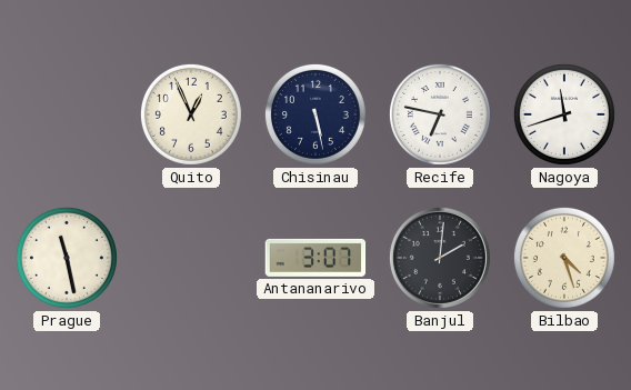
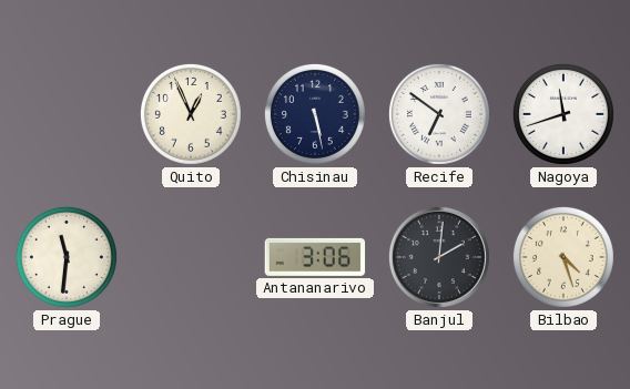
Recife: 6:47 -> 6:51
Prague: 11:28 -> 11:31
Antananarivo: 3:07 -> 3:06
